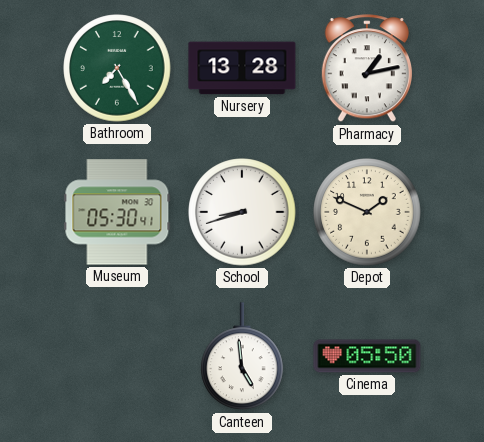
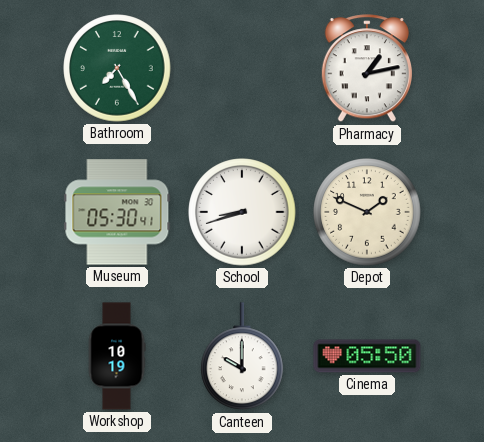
Nursery: 13:28 -> none
Workshop: none -> 10:19
Canteen: 4:59 -> 10:00
